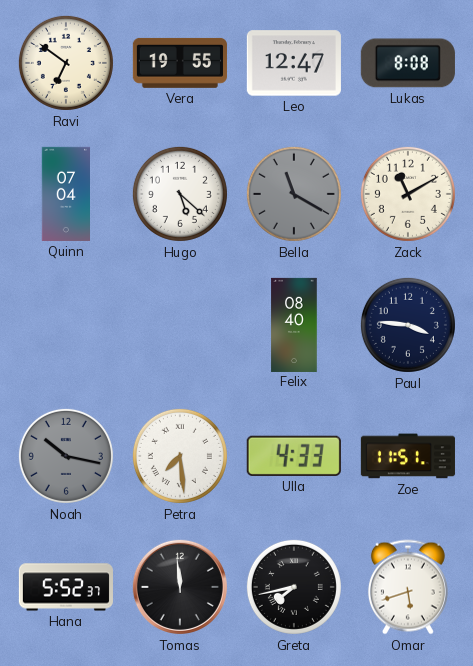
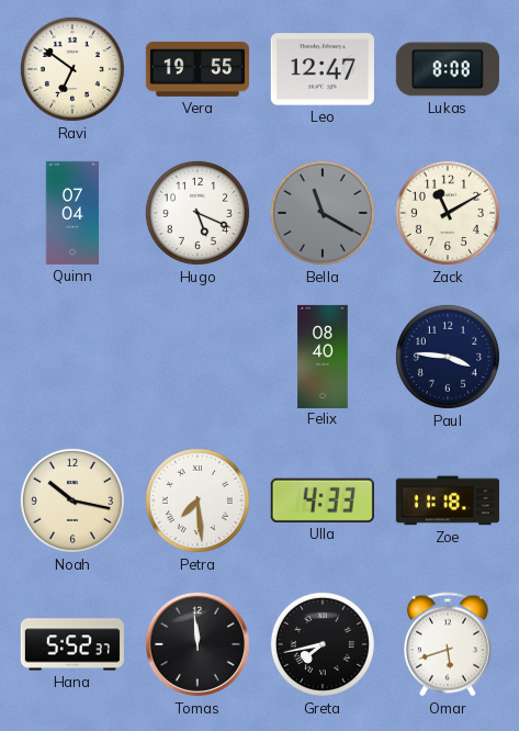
Hugo: 5:22 -> 5:19
Noah dial: grey -> cream
Zoe: 11:51 -> 11:18
